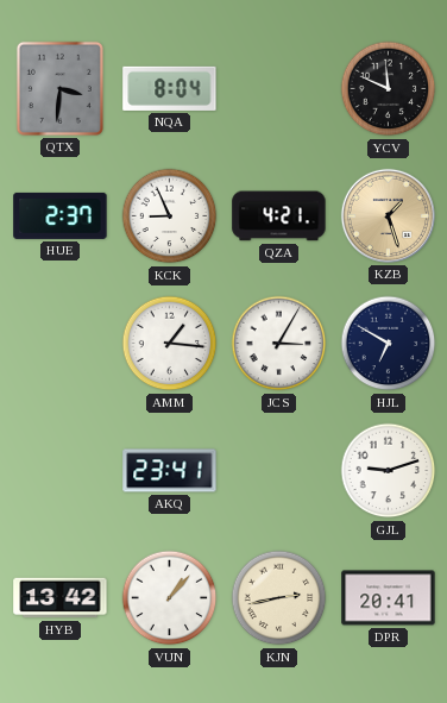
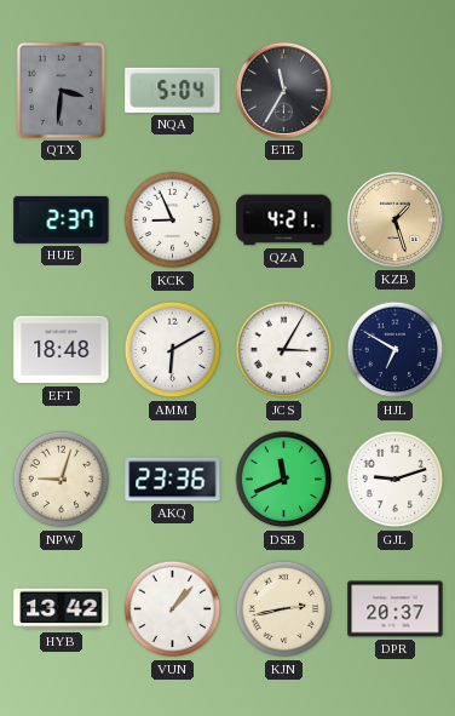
NQA: 8:04 -> 5:04
ETE: none -> 11:35
YCV: 11:49 -> none
EFT: none -> 18:48
AMM: 1:16 -> 6:10
NPW: none -> 9:03
AKQ: 23:41 -> 23:36
DSB: none -> 11:41
DPR: 20:41 -> 20:37
